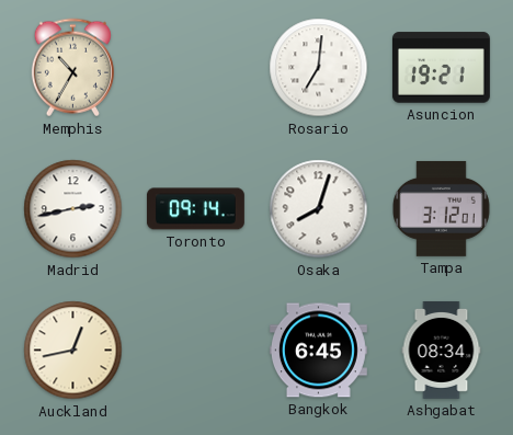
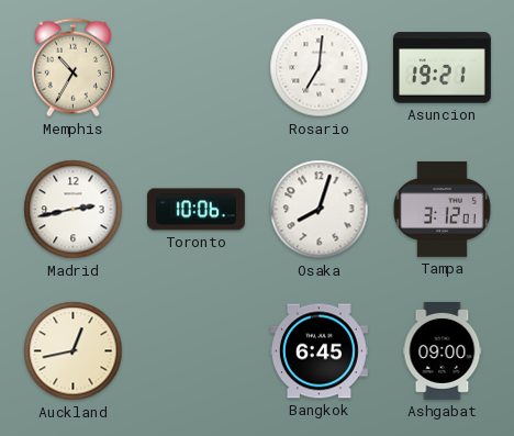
Toronto: 09:14 -> 10:06
Ashgabat: 08:34 -> 09:00
